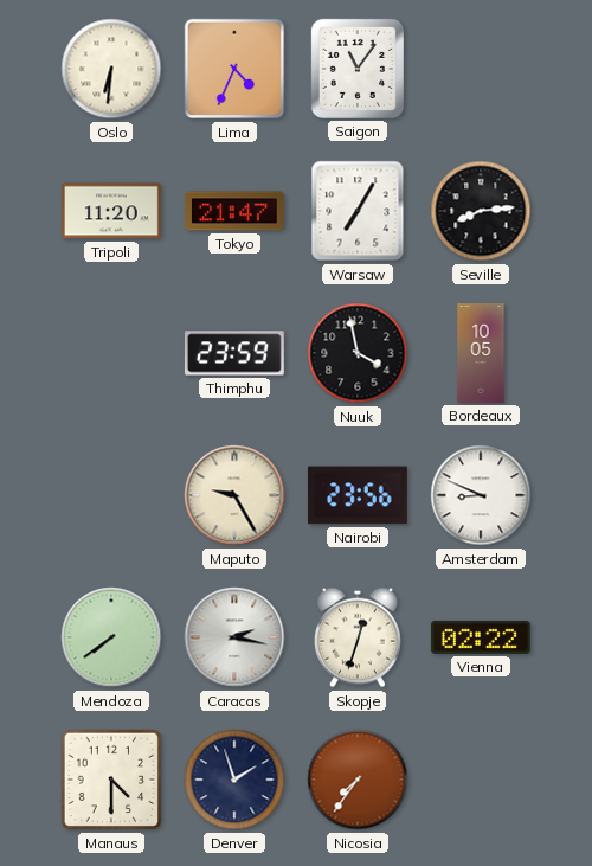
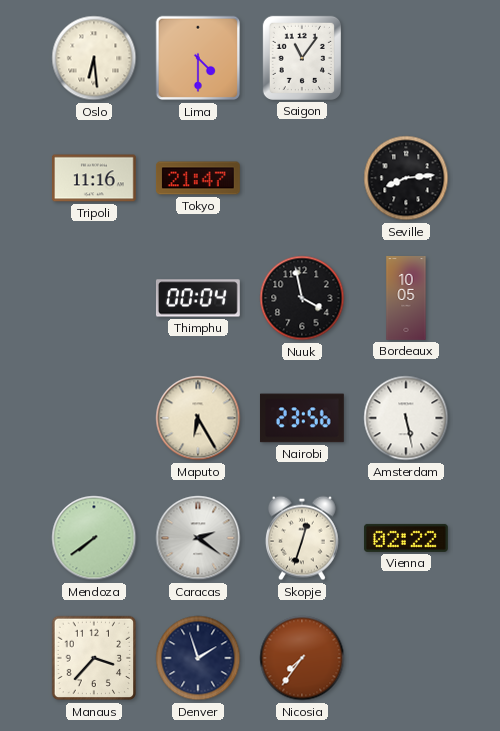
Oslo: 6:31 -> 6:29
Lima: 4:34 -> 4:30
Tripoli: 11:20 -> 11:16
Warsaw: 7:05 -> none
Thimphu: 23:59 -> 00:04
Maputo: 9:25 -> 6:25
Amsterdam: 8:49 -> 5:28
Caracas: 2:17 -> 2:21
Manaus: 4:30 -> 3:37
